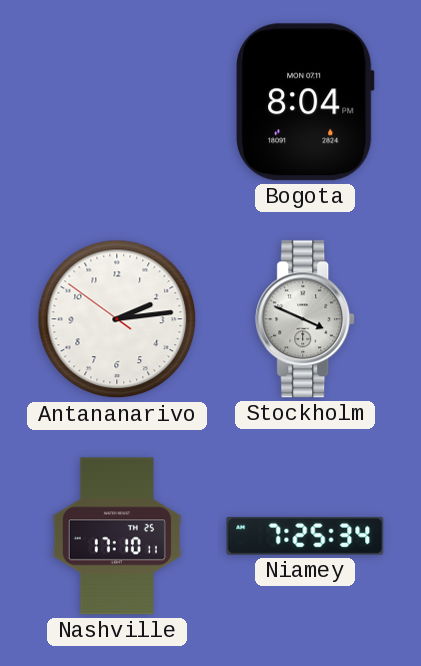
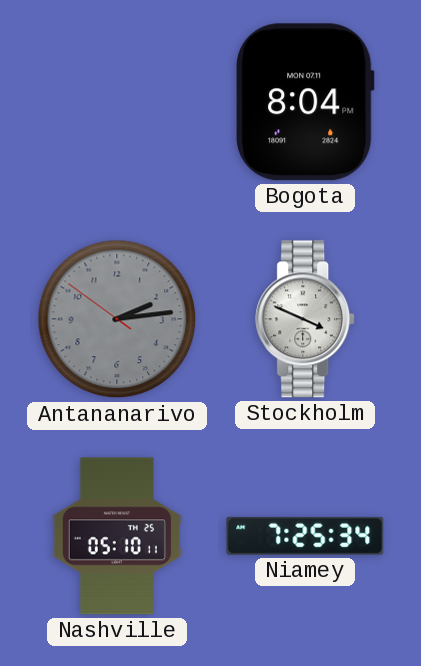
Antananarivo dial: white -> grey
Nashville: 17:10 -> 05:10
